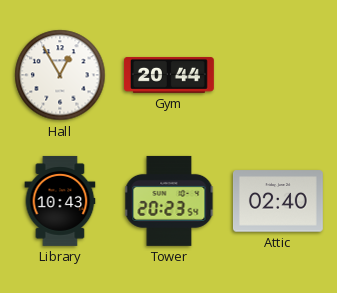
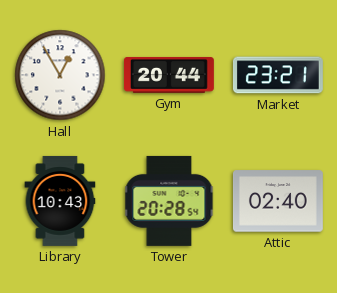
Market: none -> 23:21
Tower: 20:23 -> 20:28
